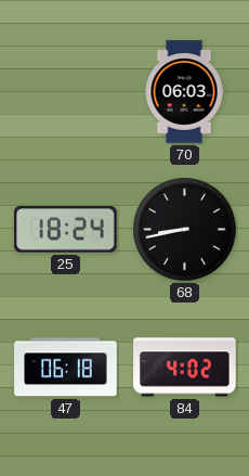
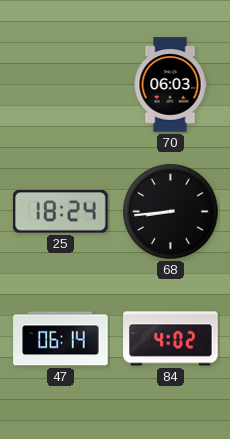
68: 8:43 -> 8:44
47: 06:18 -> 06:14
